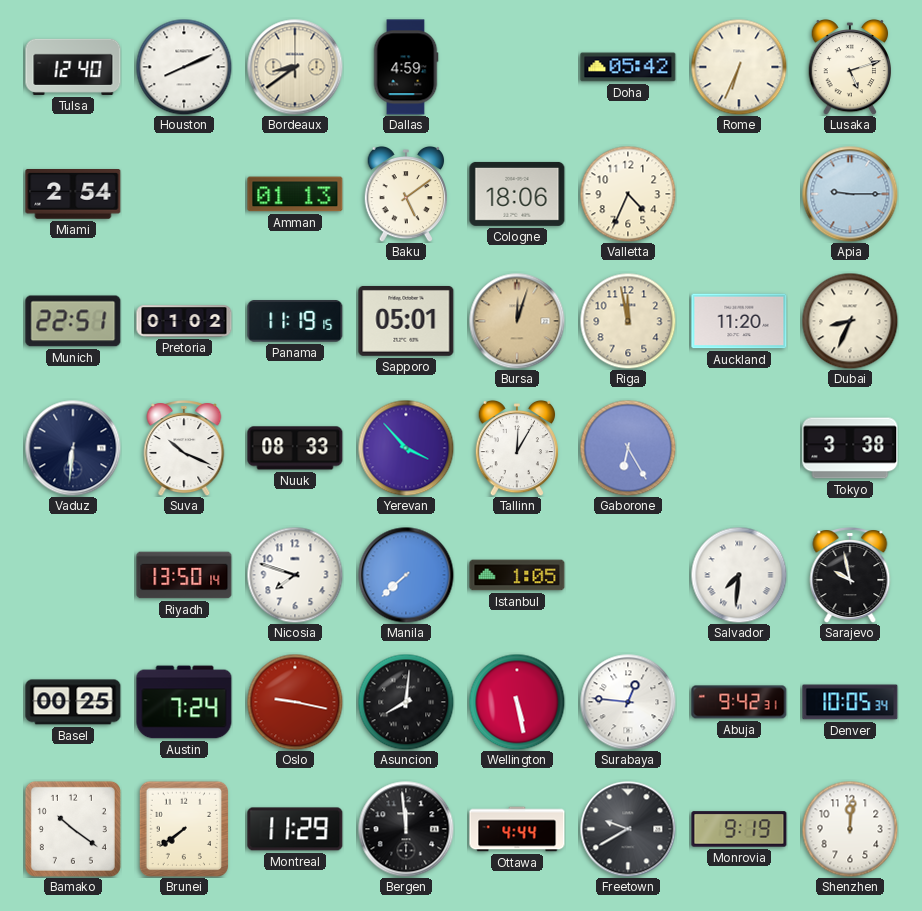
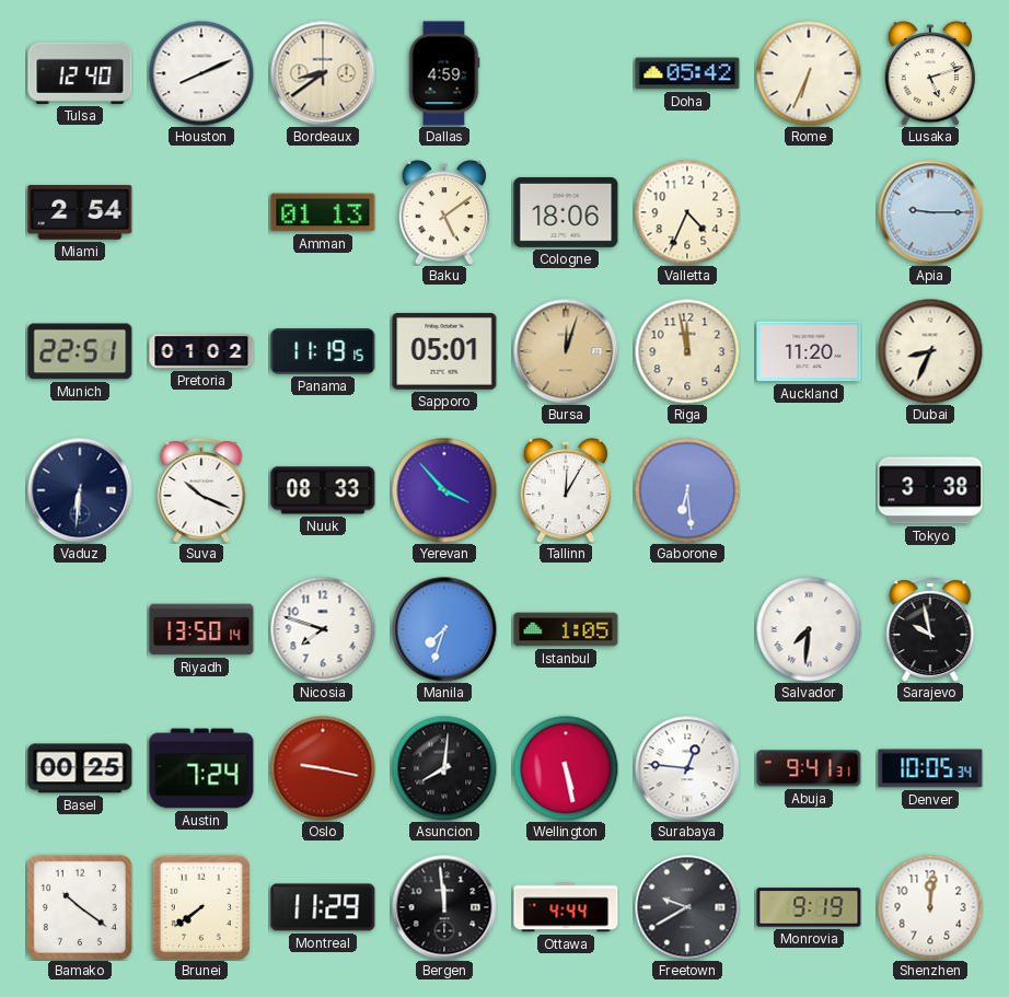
Gaborone: 6:25 -> 6:29
Manila: 7:38 -> 7:33
Abuja: 9:42 -> 9:41
